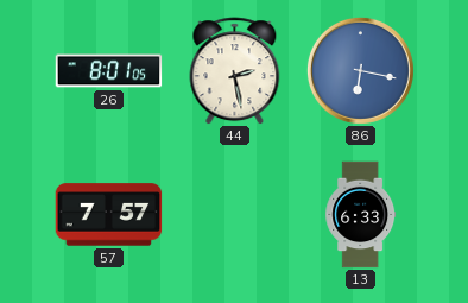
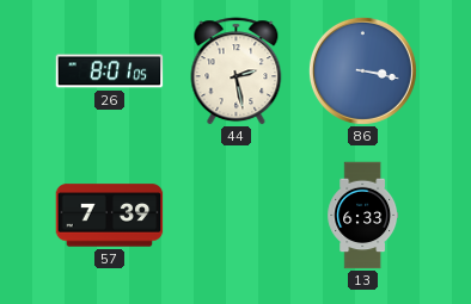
86: 6:17 -> 3:17
57: 7:57 -> 7:39
